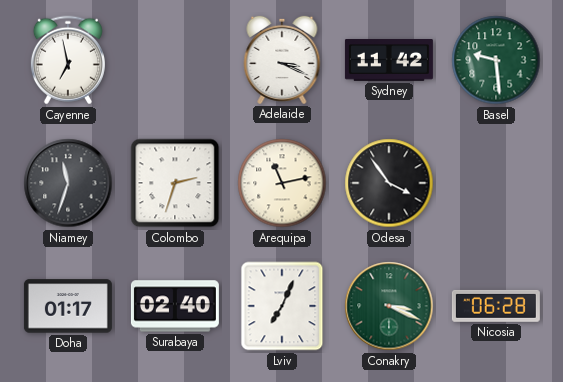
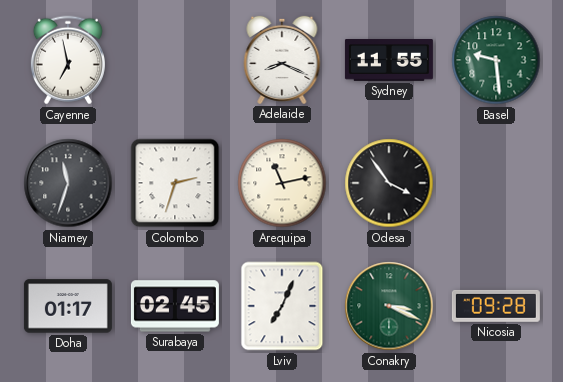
Adelaide: 3:19 -> 8:19
Sydney: 11:42 -> 11:55
Surabaya: 02:40 -> 02:45
Nicosia: 06:28 -> 09:28
